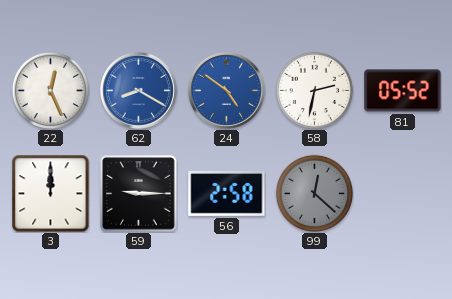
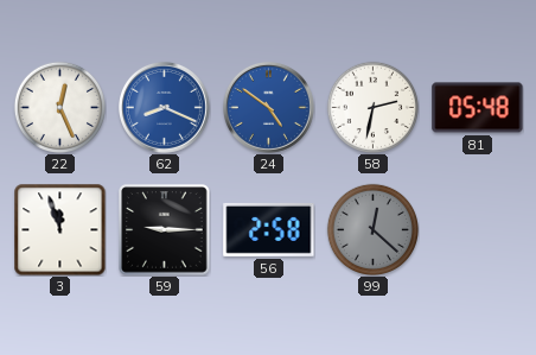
62: 8:20 -> 8:19
81: 05:52 -> 05:48
3: 12:00 -> 11:57
